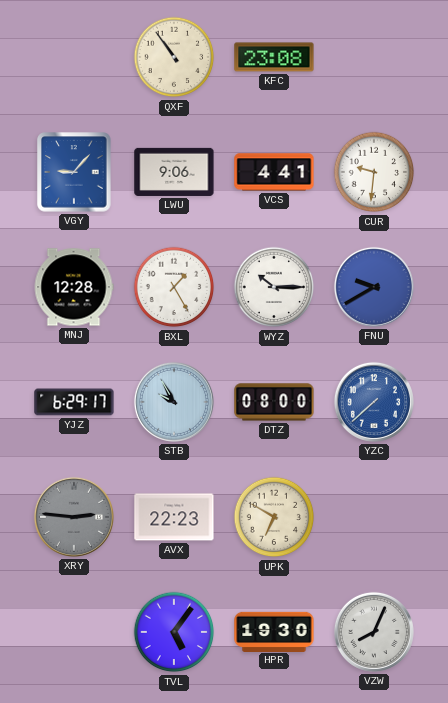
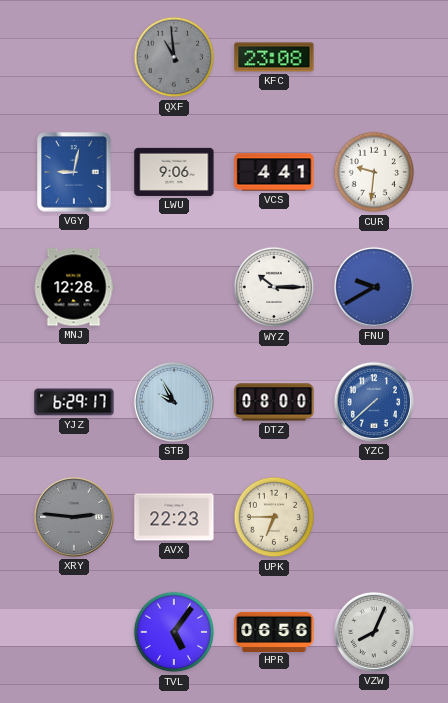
QXF: 10:54 -> 10:59
QXF dial: cream -> grey
VGY: 9:07 -> 9:02
BXL: 1:25 -> none
UPK: 6:50 -> 6:45
HPR: 19:30 -> 06:56
